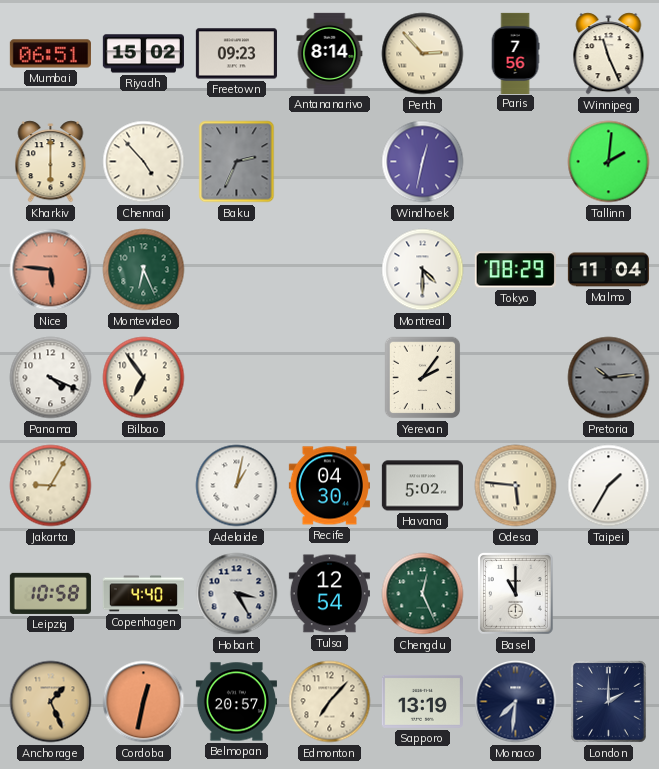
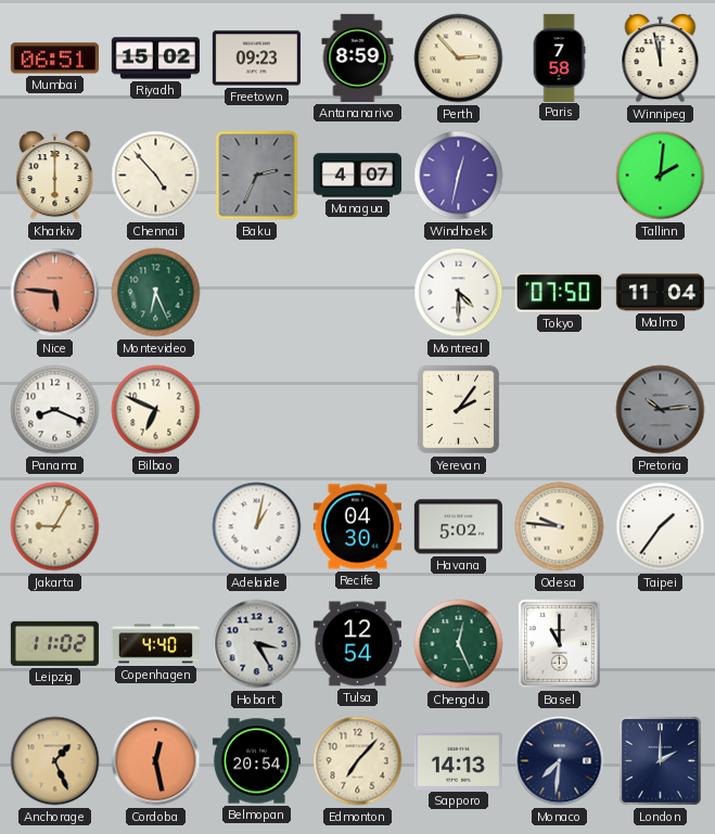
Antananarivo: 8:14 -> 8:59
Paris: 7:56 -> 7:58
Winnipeg: 11:26 -> 11:58
Managua: none -> 4:07
Tokyo: 08:29 -> 07:50
Panama: 4:19 -> 8:19
Bilbao: 6:54 -> 6:49
Odesa: 5:46 -> 9:46
Taipei: 1:35 -> 1:36
Leipzig: 10:58 -> 11:02
Cordoba: 12:32 -> 12:28
Belmopan: 20:57 -> 20:54
Sapporo: 13:19 -> 14:13
